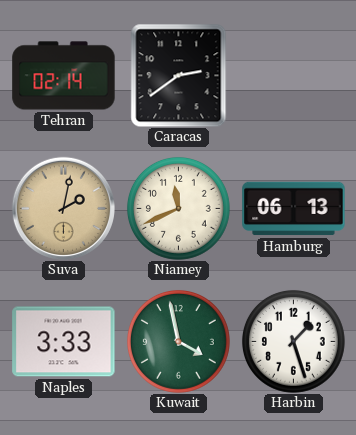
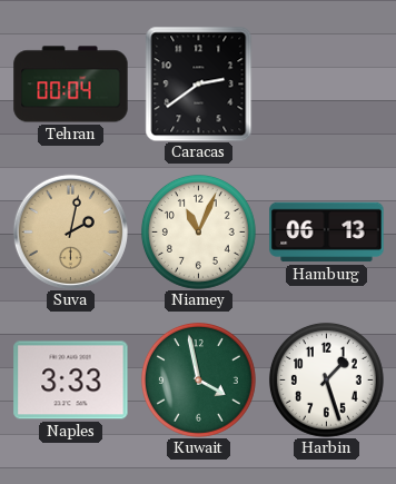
Tehran: 02:14 -> 00:04
Niamey: 11:41 -> 11:04
